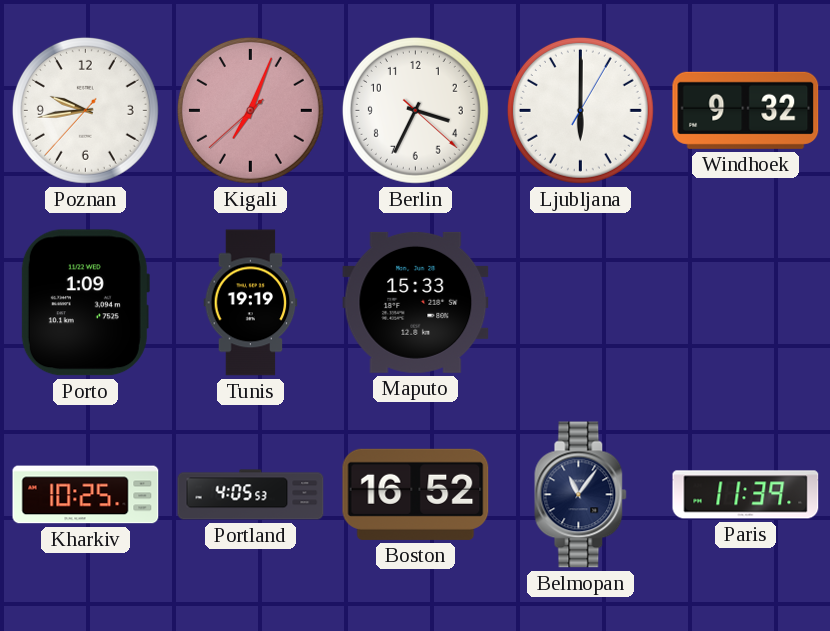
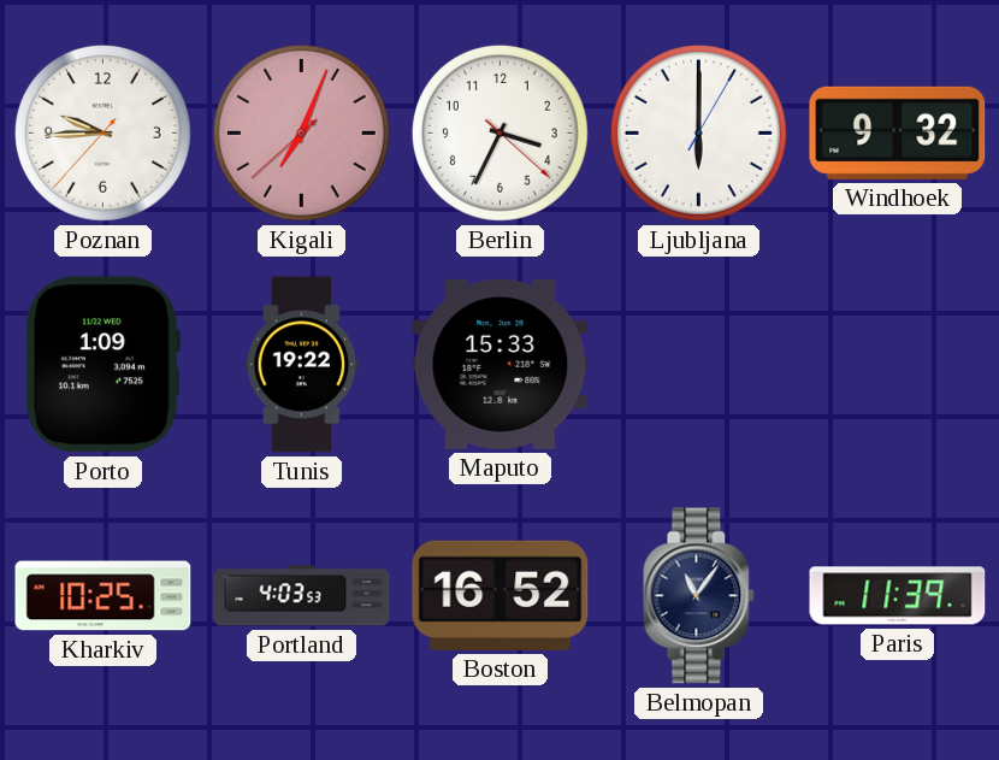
Poznan: 9:43 -> 9:44
Tunis: 19:19 -> 19:22
Portland: 4:05 -> 4:03
